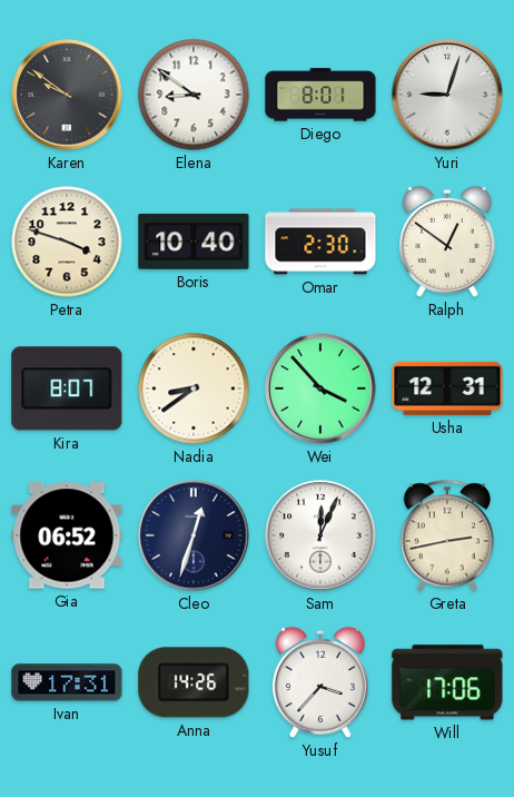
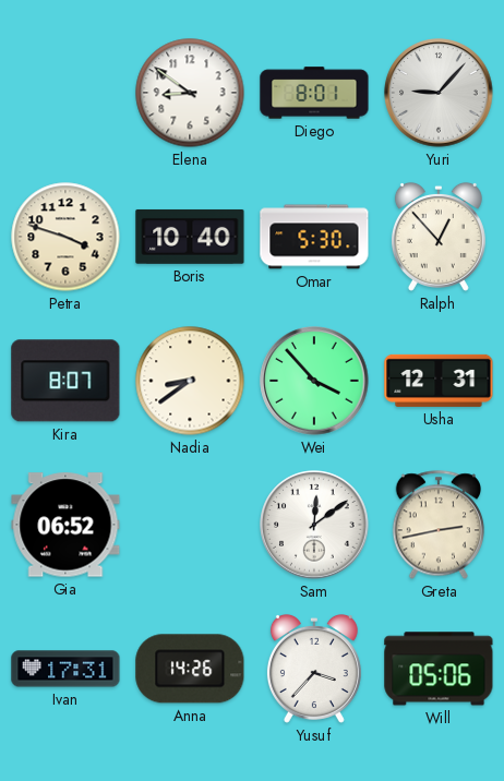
Karen: 9:51 -> none
Yuri: 9:03 -> 9:07
Omar: 2:30 -> 5:30
Ralph: 12:51 -> 12:53
Cleo: 12:33 -> none
Sam: 12:04 -> 12:09
Will: 17:06 -> 05:06
